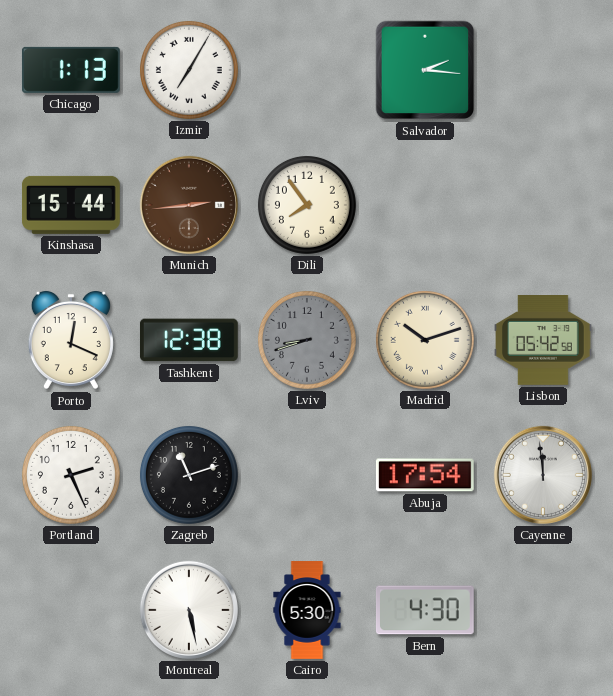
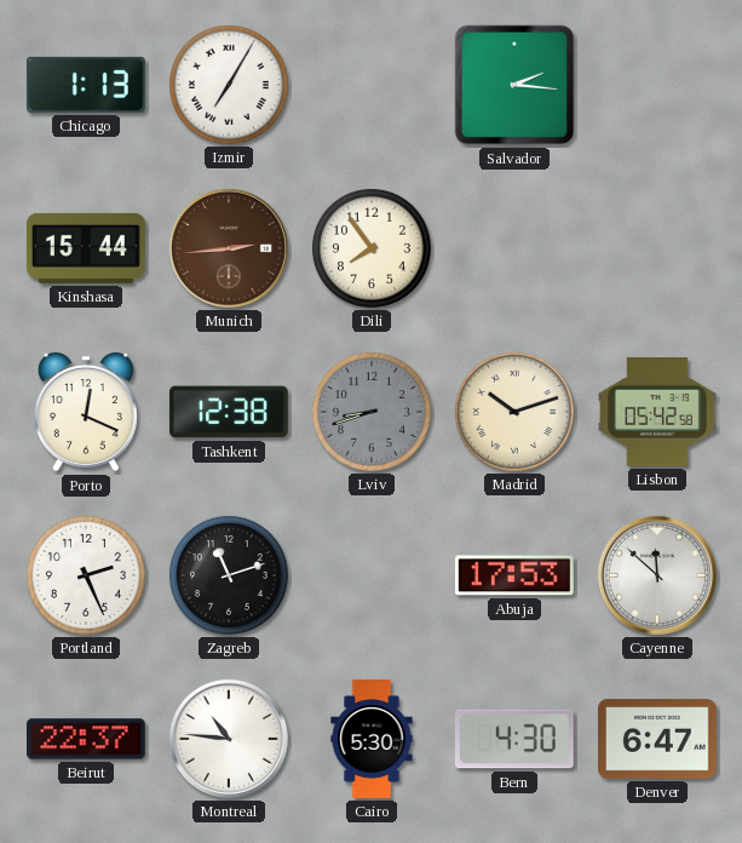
Abuja: 17:54 -> 17:53
Cayenne: 11:59 -> 11:52
Beirut: none -> 22:37
Montreal: 5:28 -> 10:46
Denver: none -> 6:47
